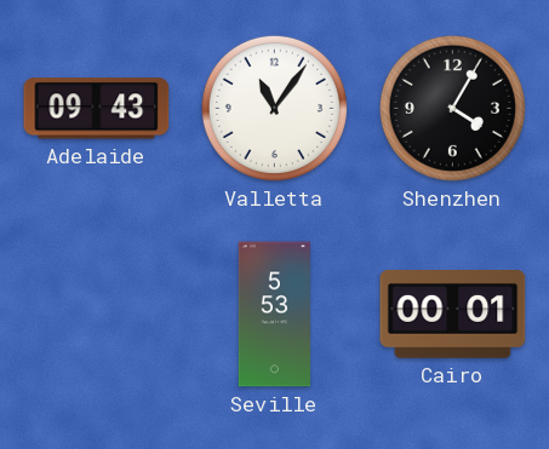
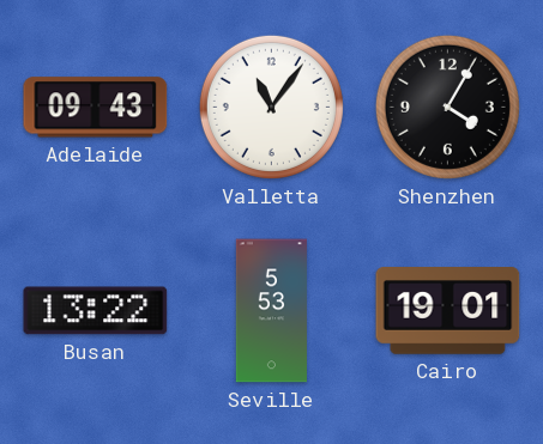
Busan: none -> 13:22
Cairo: 00:01 -> 19:01
